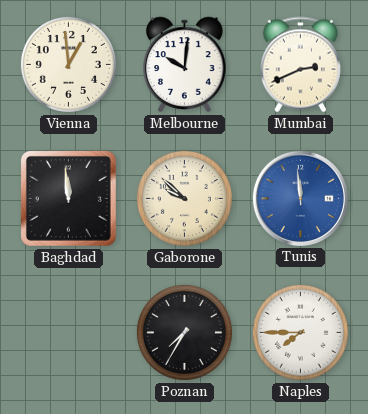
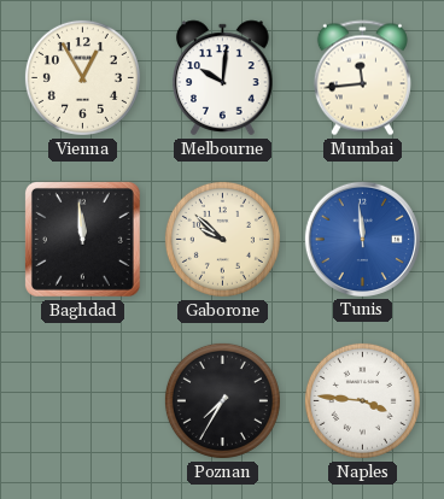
Vienna: 12:59 -> 12:55
Mumbai: 2:41 -> 11:44
Naples: 7:45 -> 3:46
